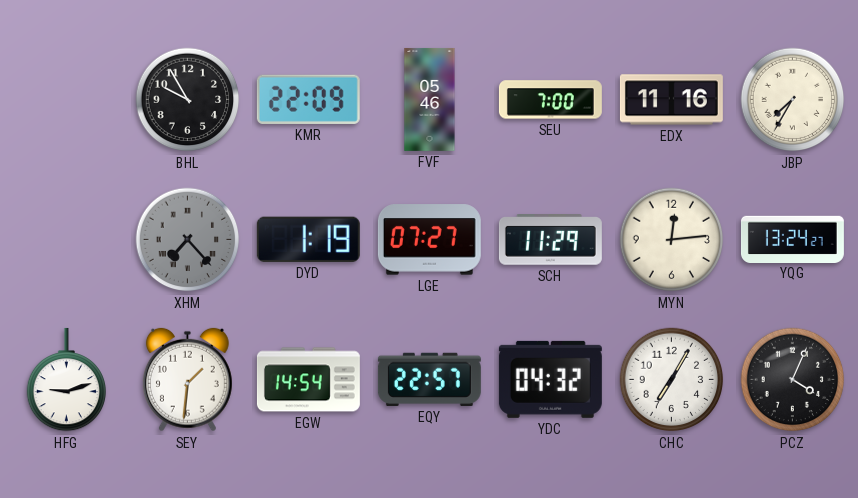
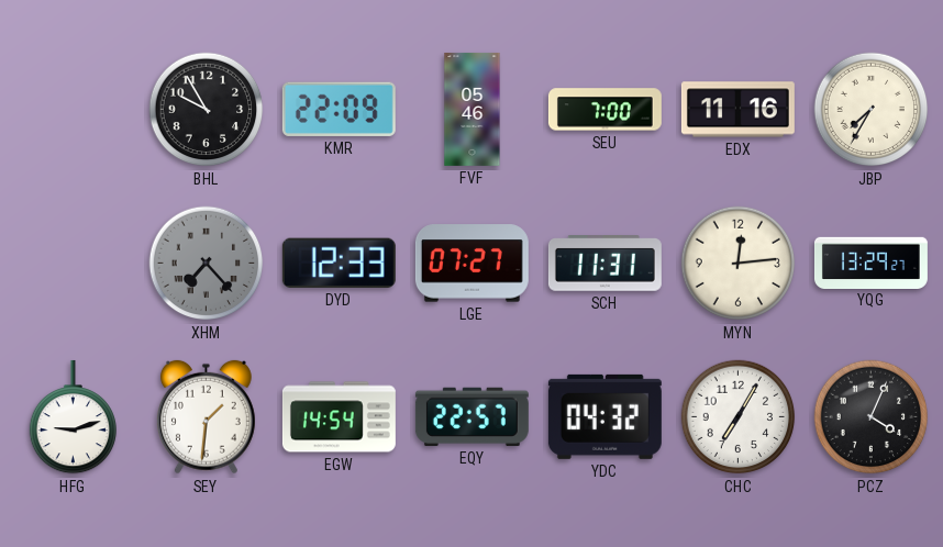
DYD: 1:19 -> 12:33
SCH: 11:29 -> 11:31
YQG: 13:24 -> 13:29
